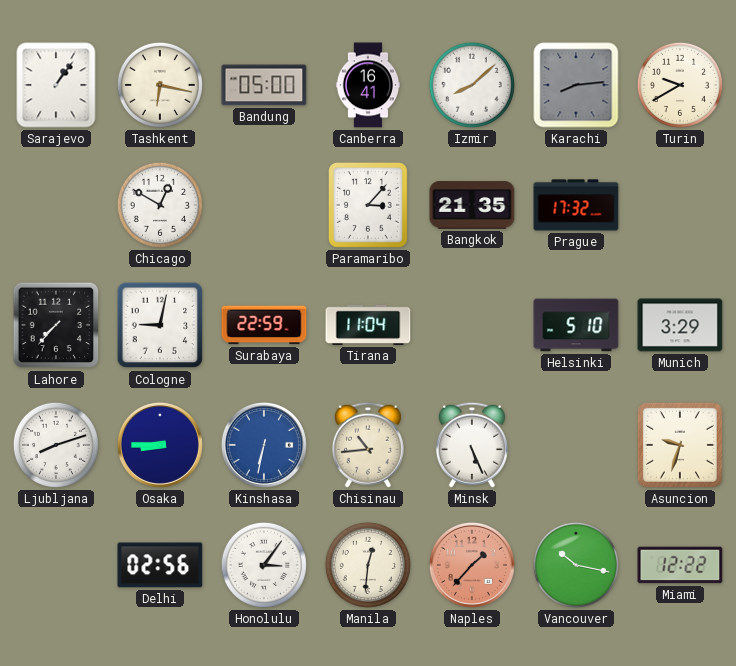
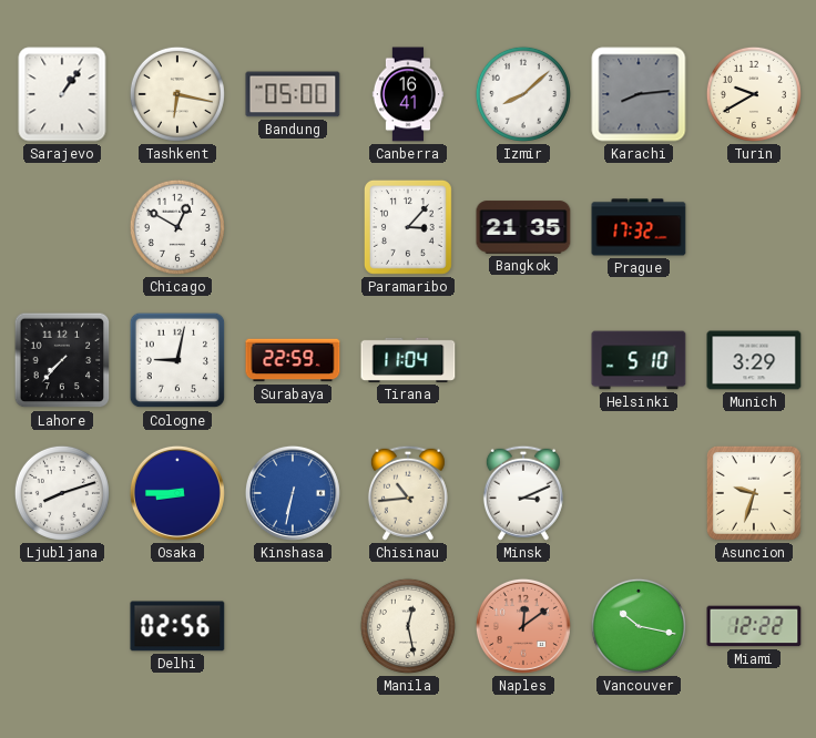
Minsk: 5:26 -> 3:11
Honolulu: 3:06 -> none
Manila: 12:31 -> 12:28
Naples: 1:37 -> 12:09
